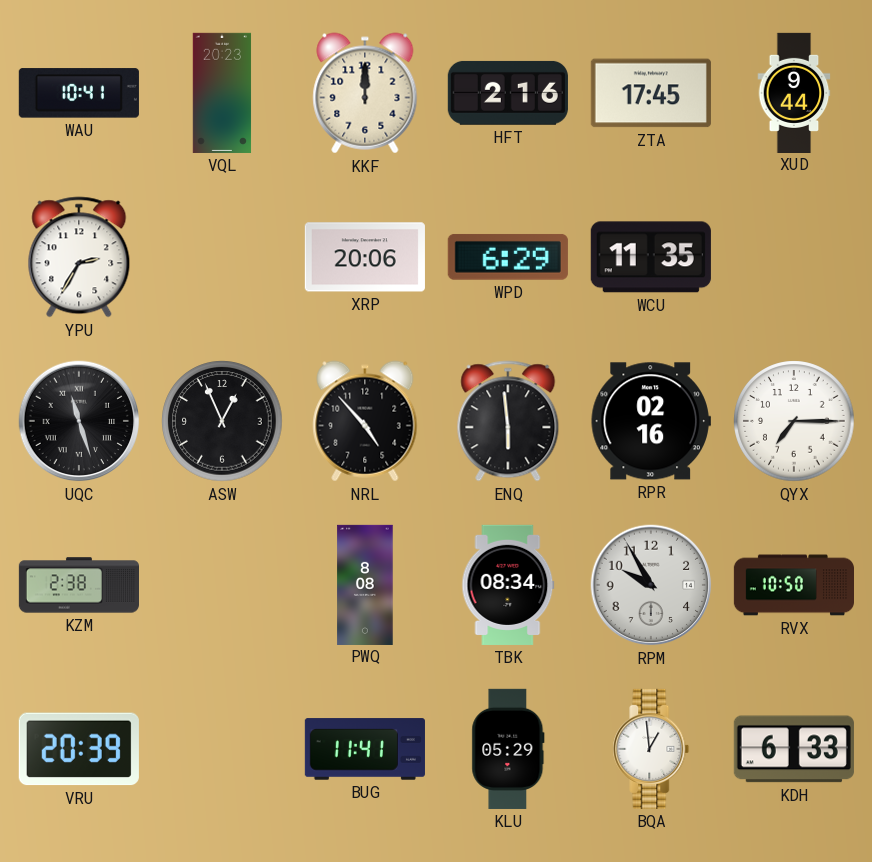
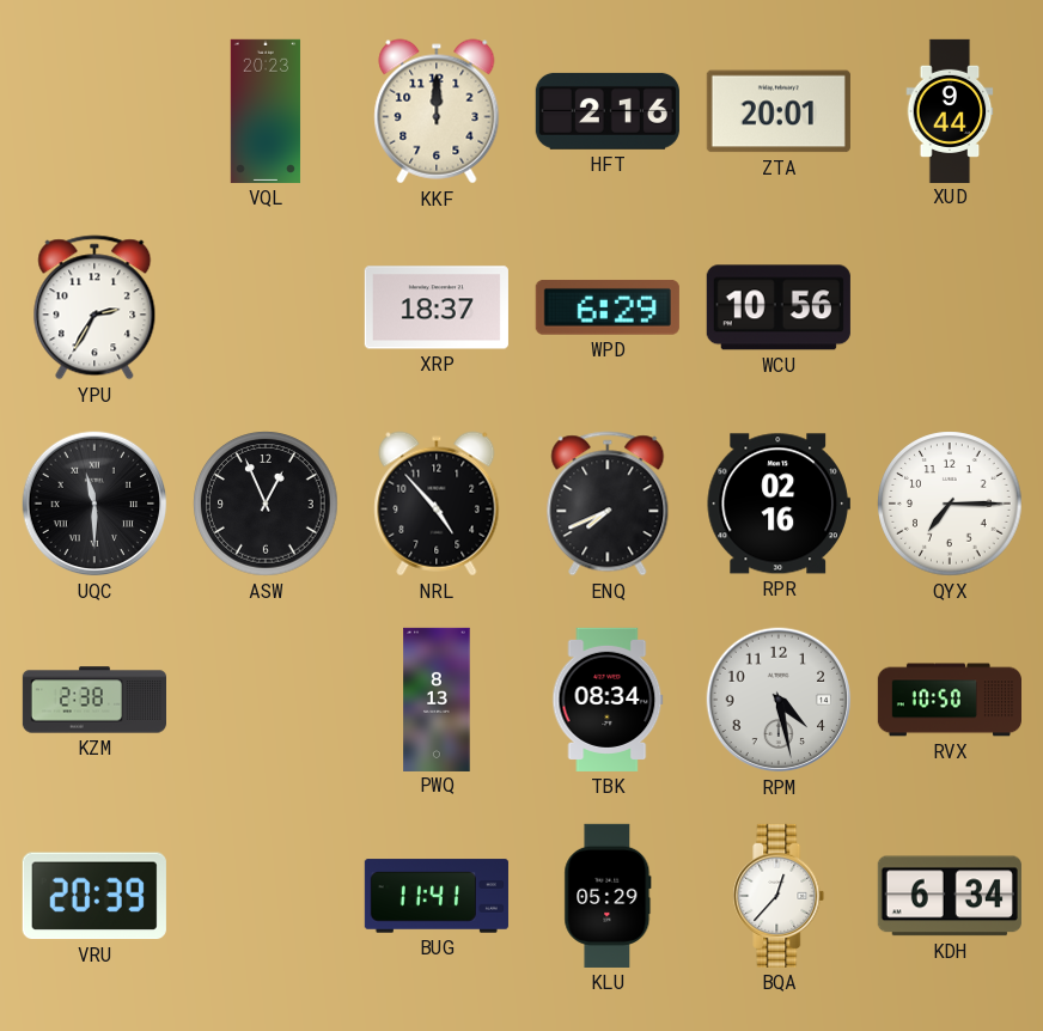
WAU: 10:41 -> none
ZTA: 17:45 -> 20:01
XRP: 20:06 -> 18:37
WCU: 11:35 -> 10:56
UQC: 11:27 -> 11:30
ENQ: 5:59 -> 7:41
PWQ: 8:08 -> 8:13
RPM: 9:55 -> 4:28
BQA: 12:59 -> 12:37
KDH: 6:33 -> 6:34
